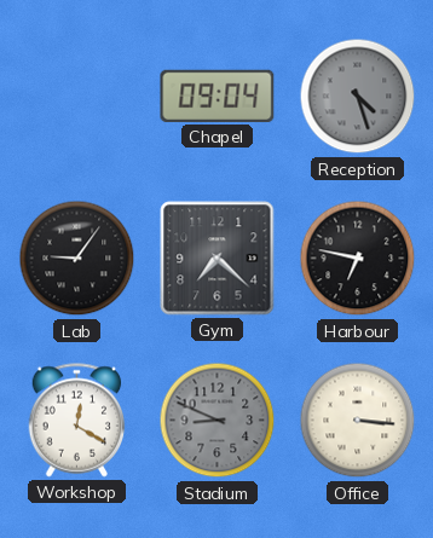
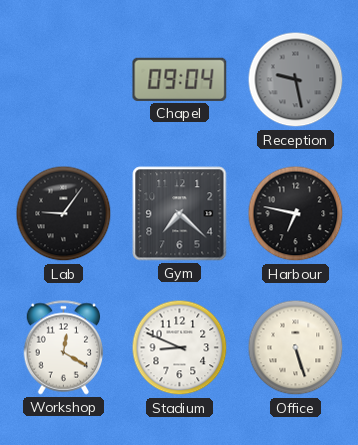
Reception: 4:27 -> 9:28
Stadium dial: grey -> white
Office: 3:16 -> 5:27
